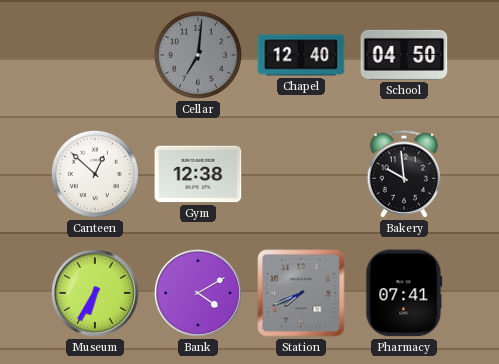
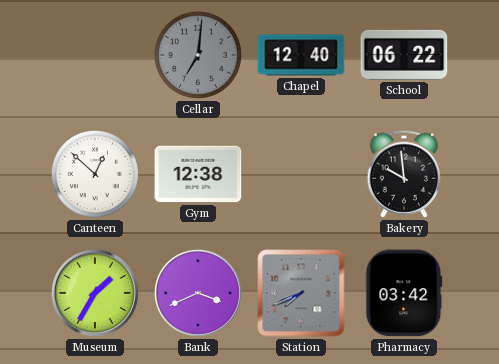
School: 04:50 -> 06:22
Museum: 6:35 -> 1:35
Bank: 4:10 -> 3:41
Pharmacy: 07:41 -> 03:42
